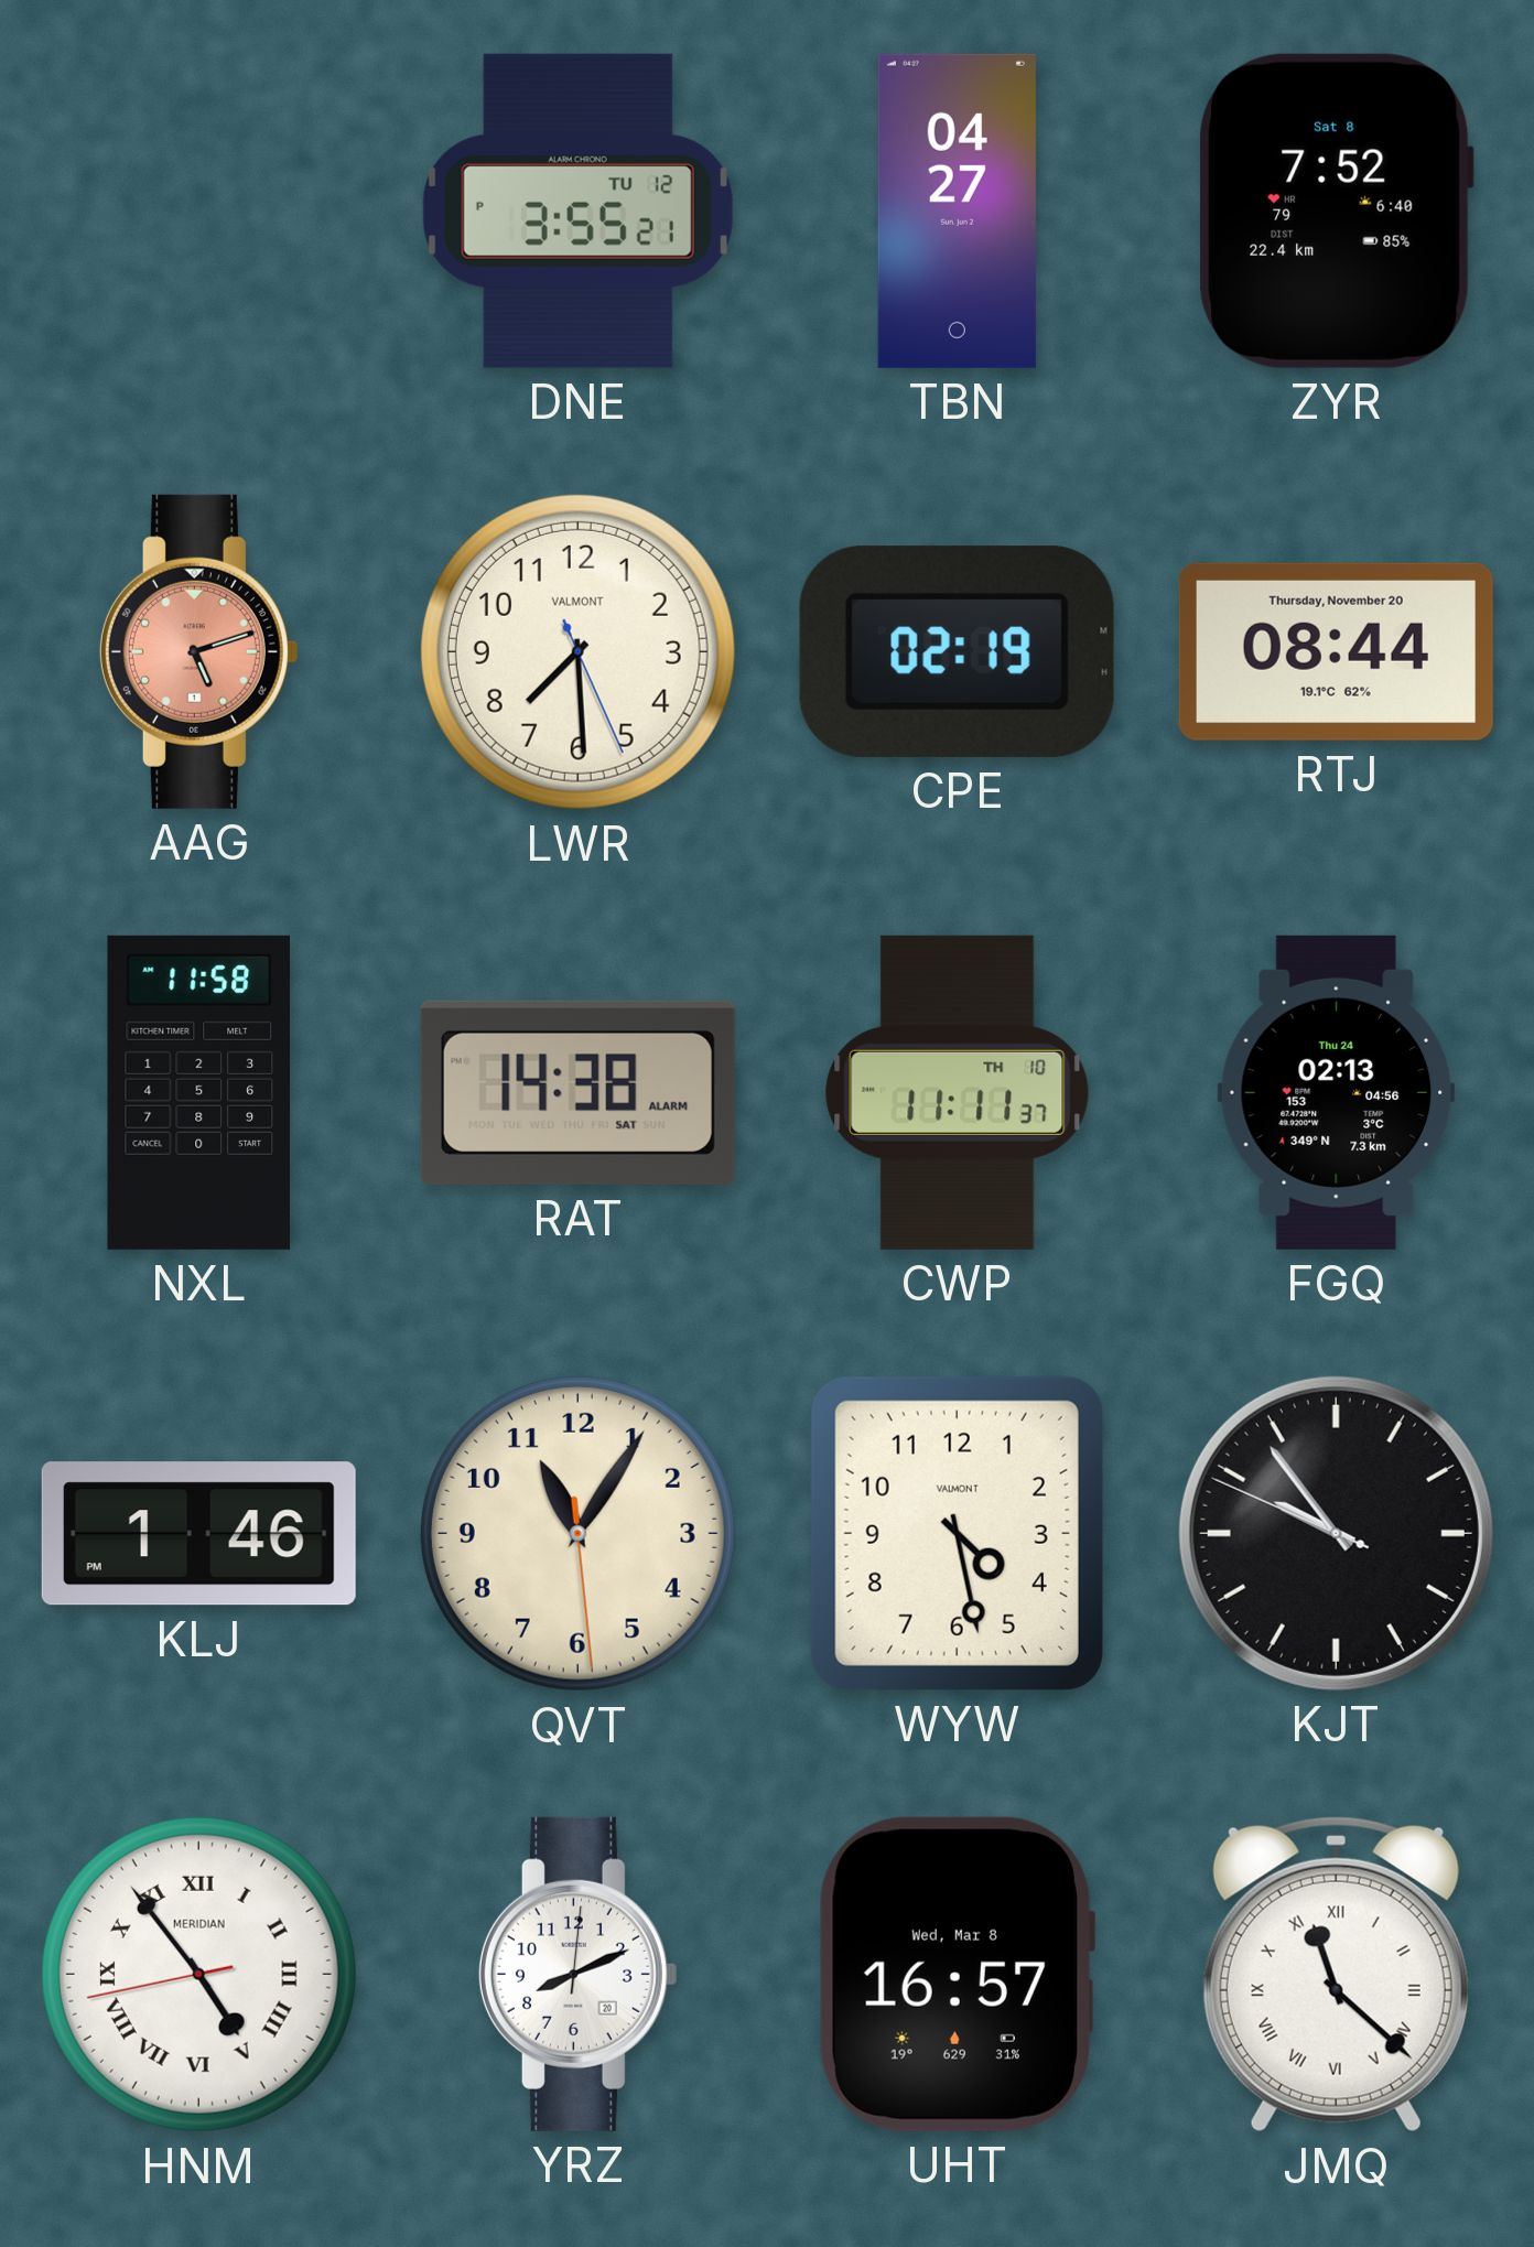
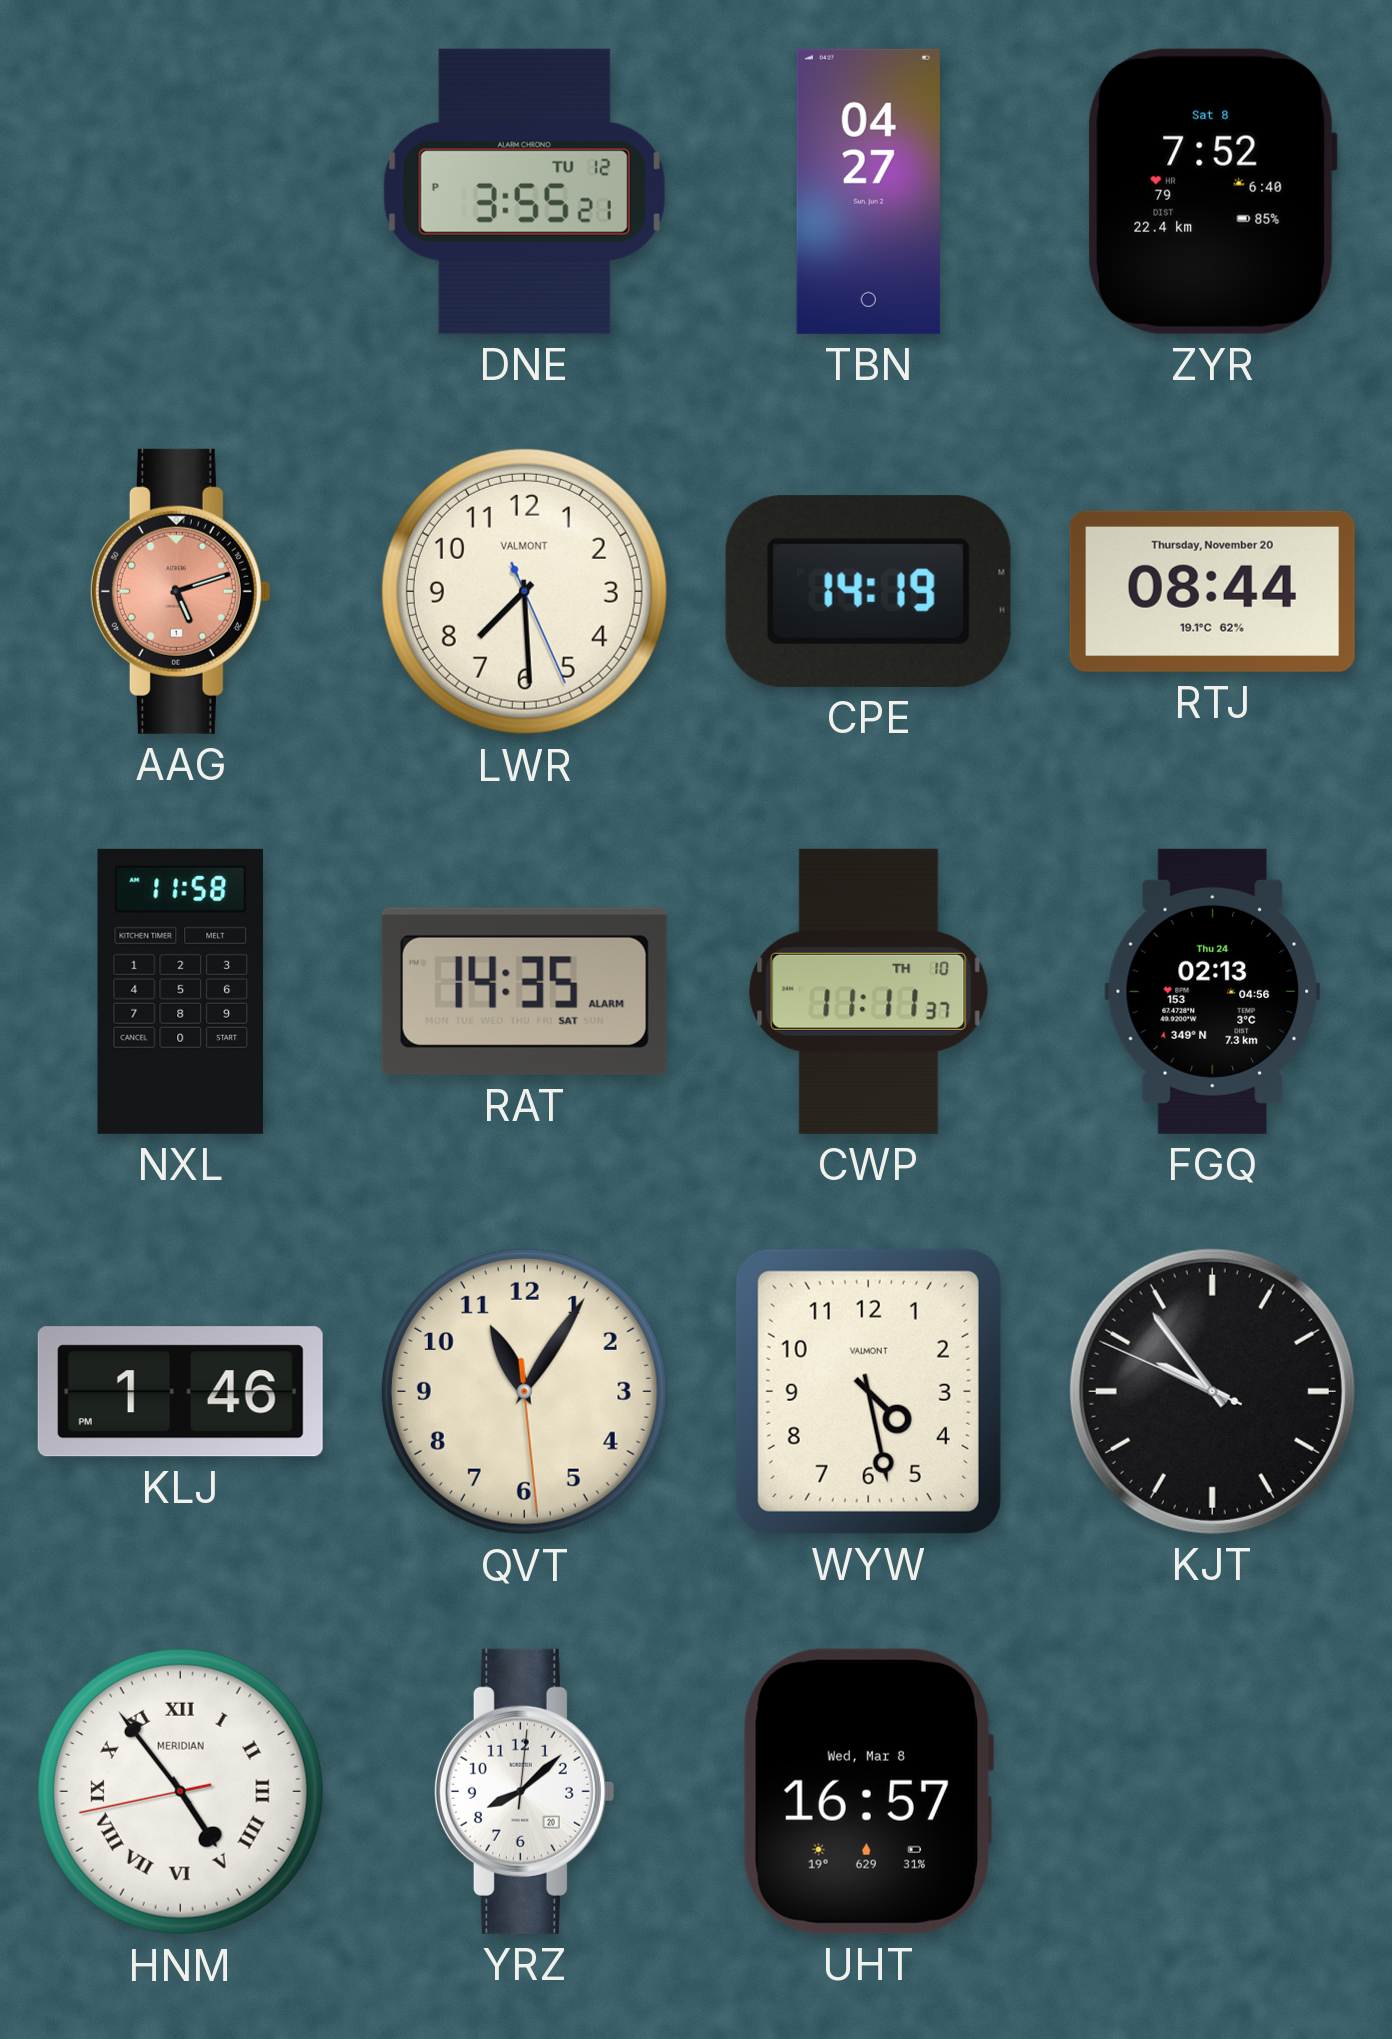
CPE: 02:19 -> 14:19
RAT: 14:38 -> 14:35
YRZ: 8:11 -> 8:08
JMQ: 11:22 -> none
